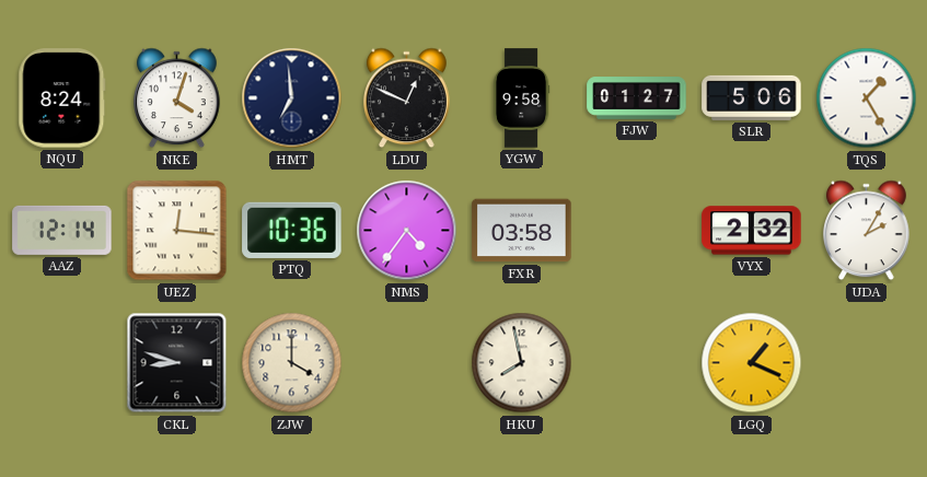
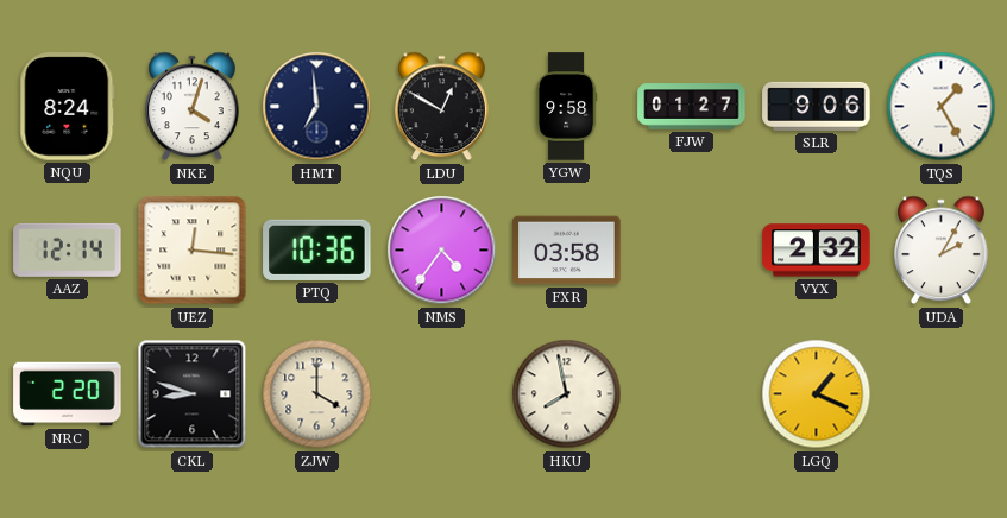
LDU: 12:49 -> 12:50
SLR: 5:06 -> 9:06
NRC: none -> 2:20
